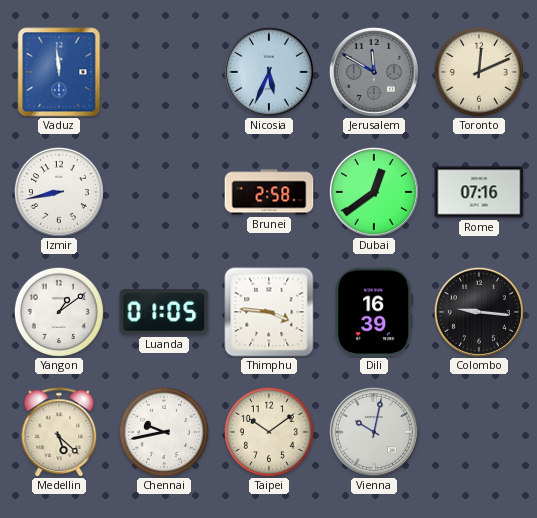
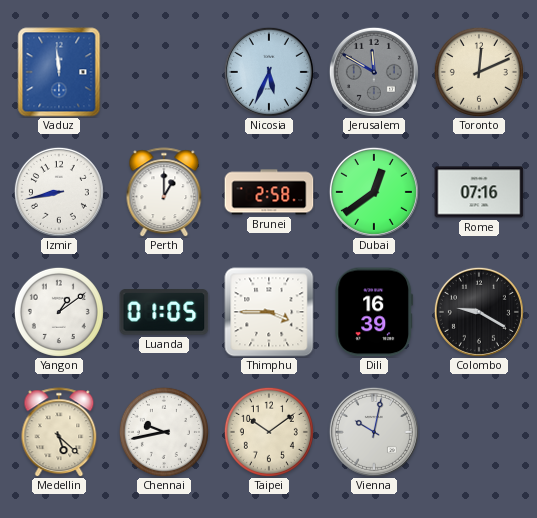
Perth: none -> 1:00
Thimphu: 3:46 -> 3:45
Colombo: 9:16 -> 9:20
